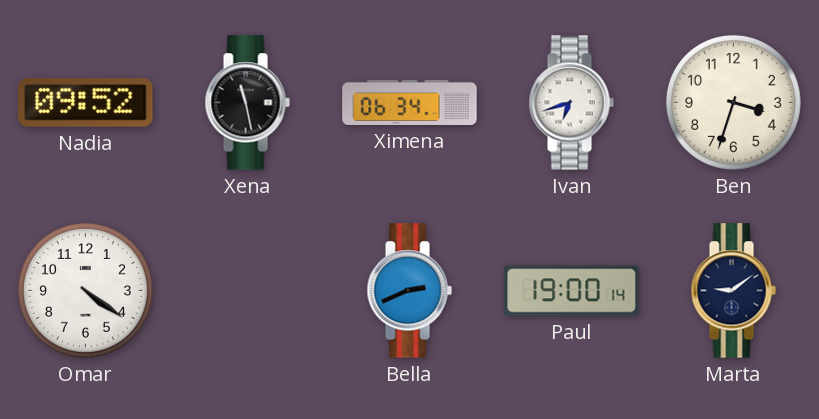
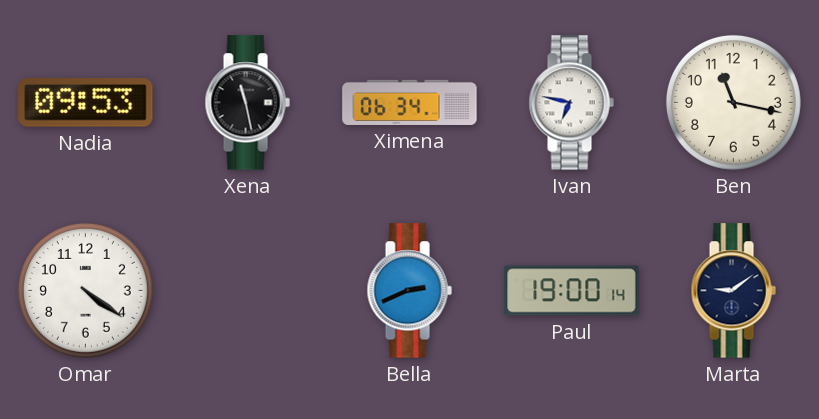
Nadia: 09:52 -> 09:53
Ivan: 6:42 -> 6:47
Ben: 3:33 -> 11:17
